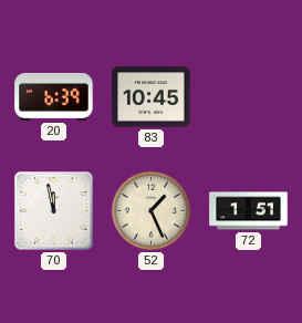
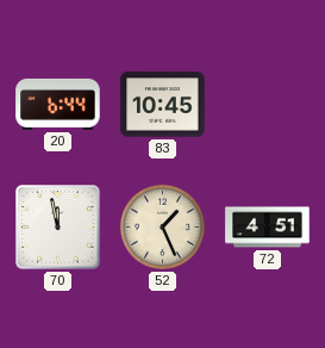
20: 6:39 -> 6:44
72: 1:51 -> 4:51
